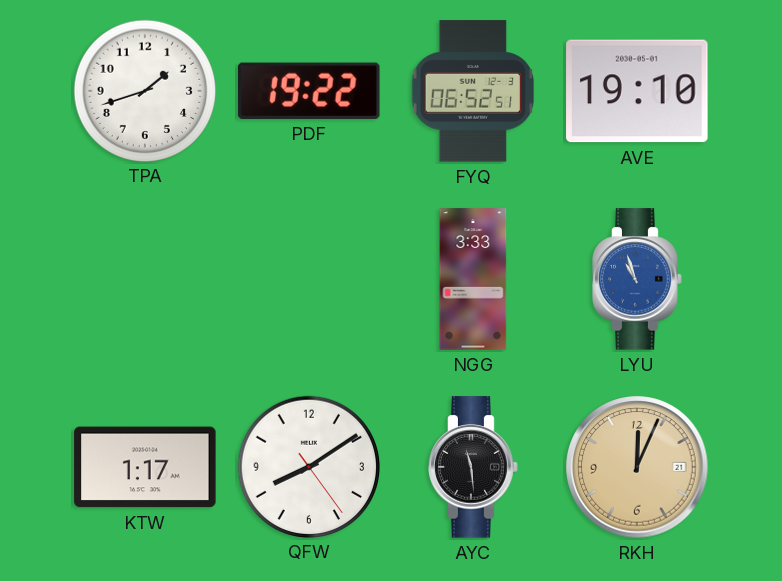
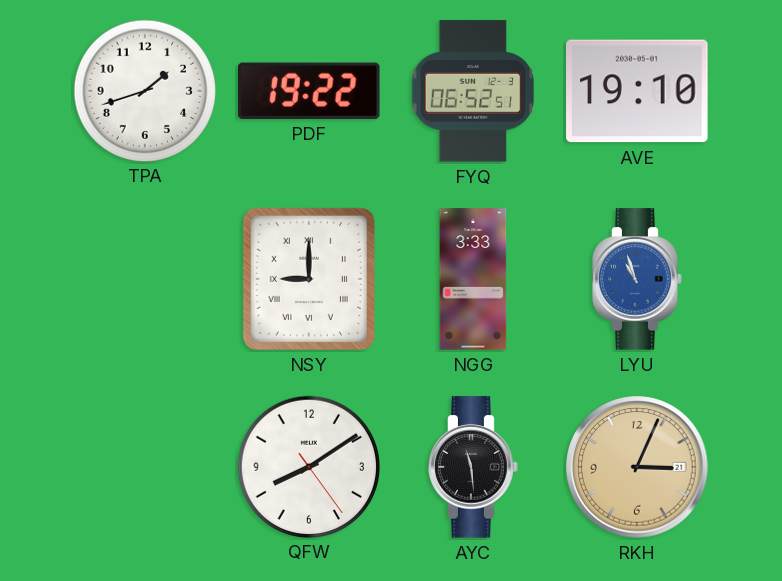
NSY: none -> 9:00
KTW: 1:17 -> none
RKH: 12:04 -> 3:04
